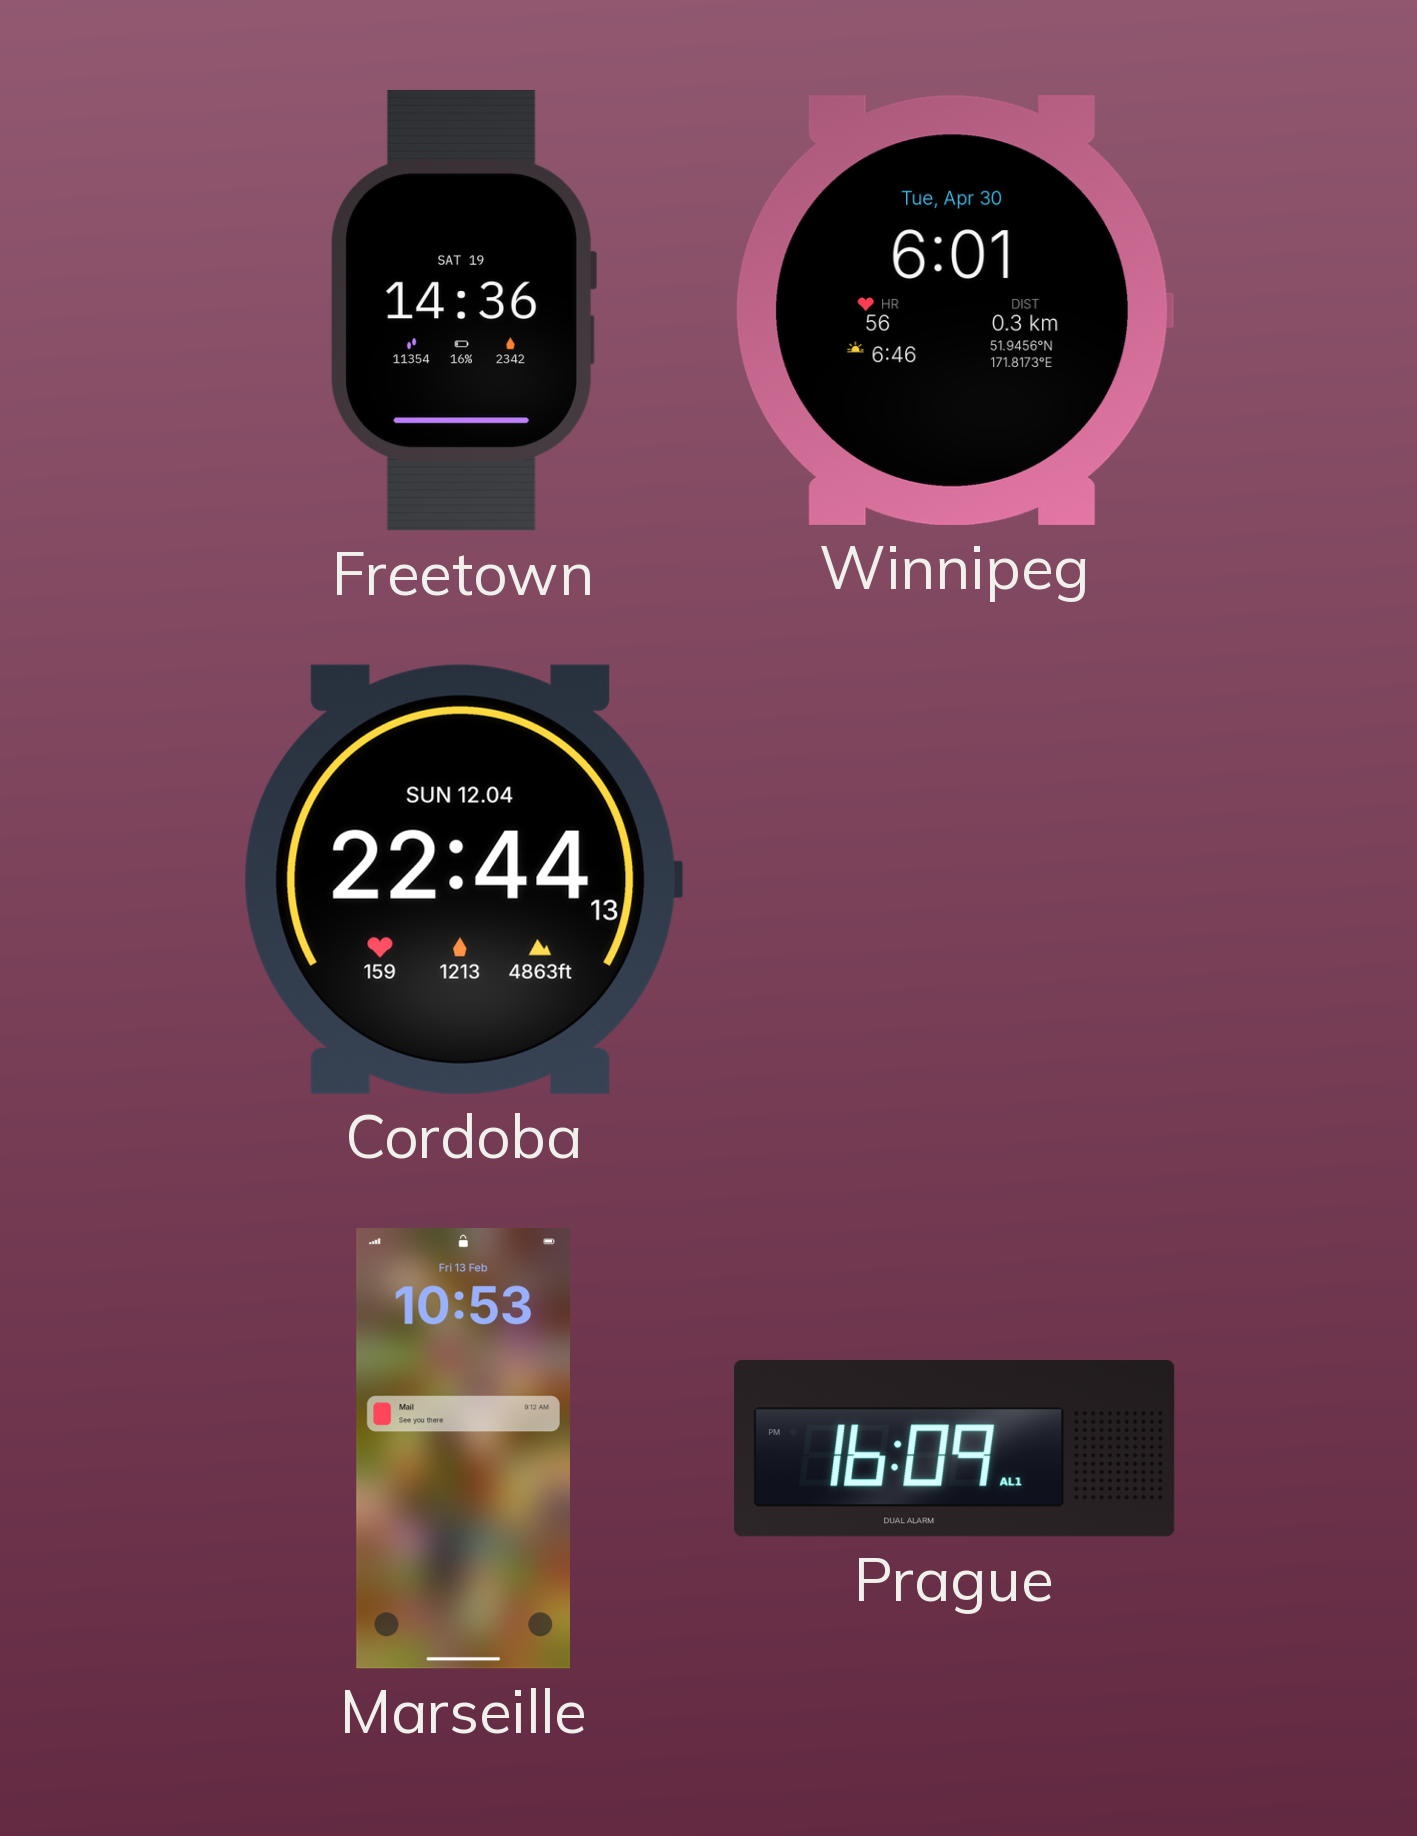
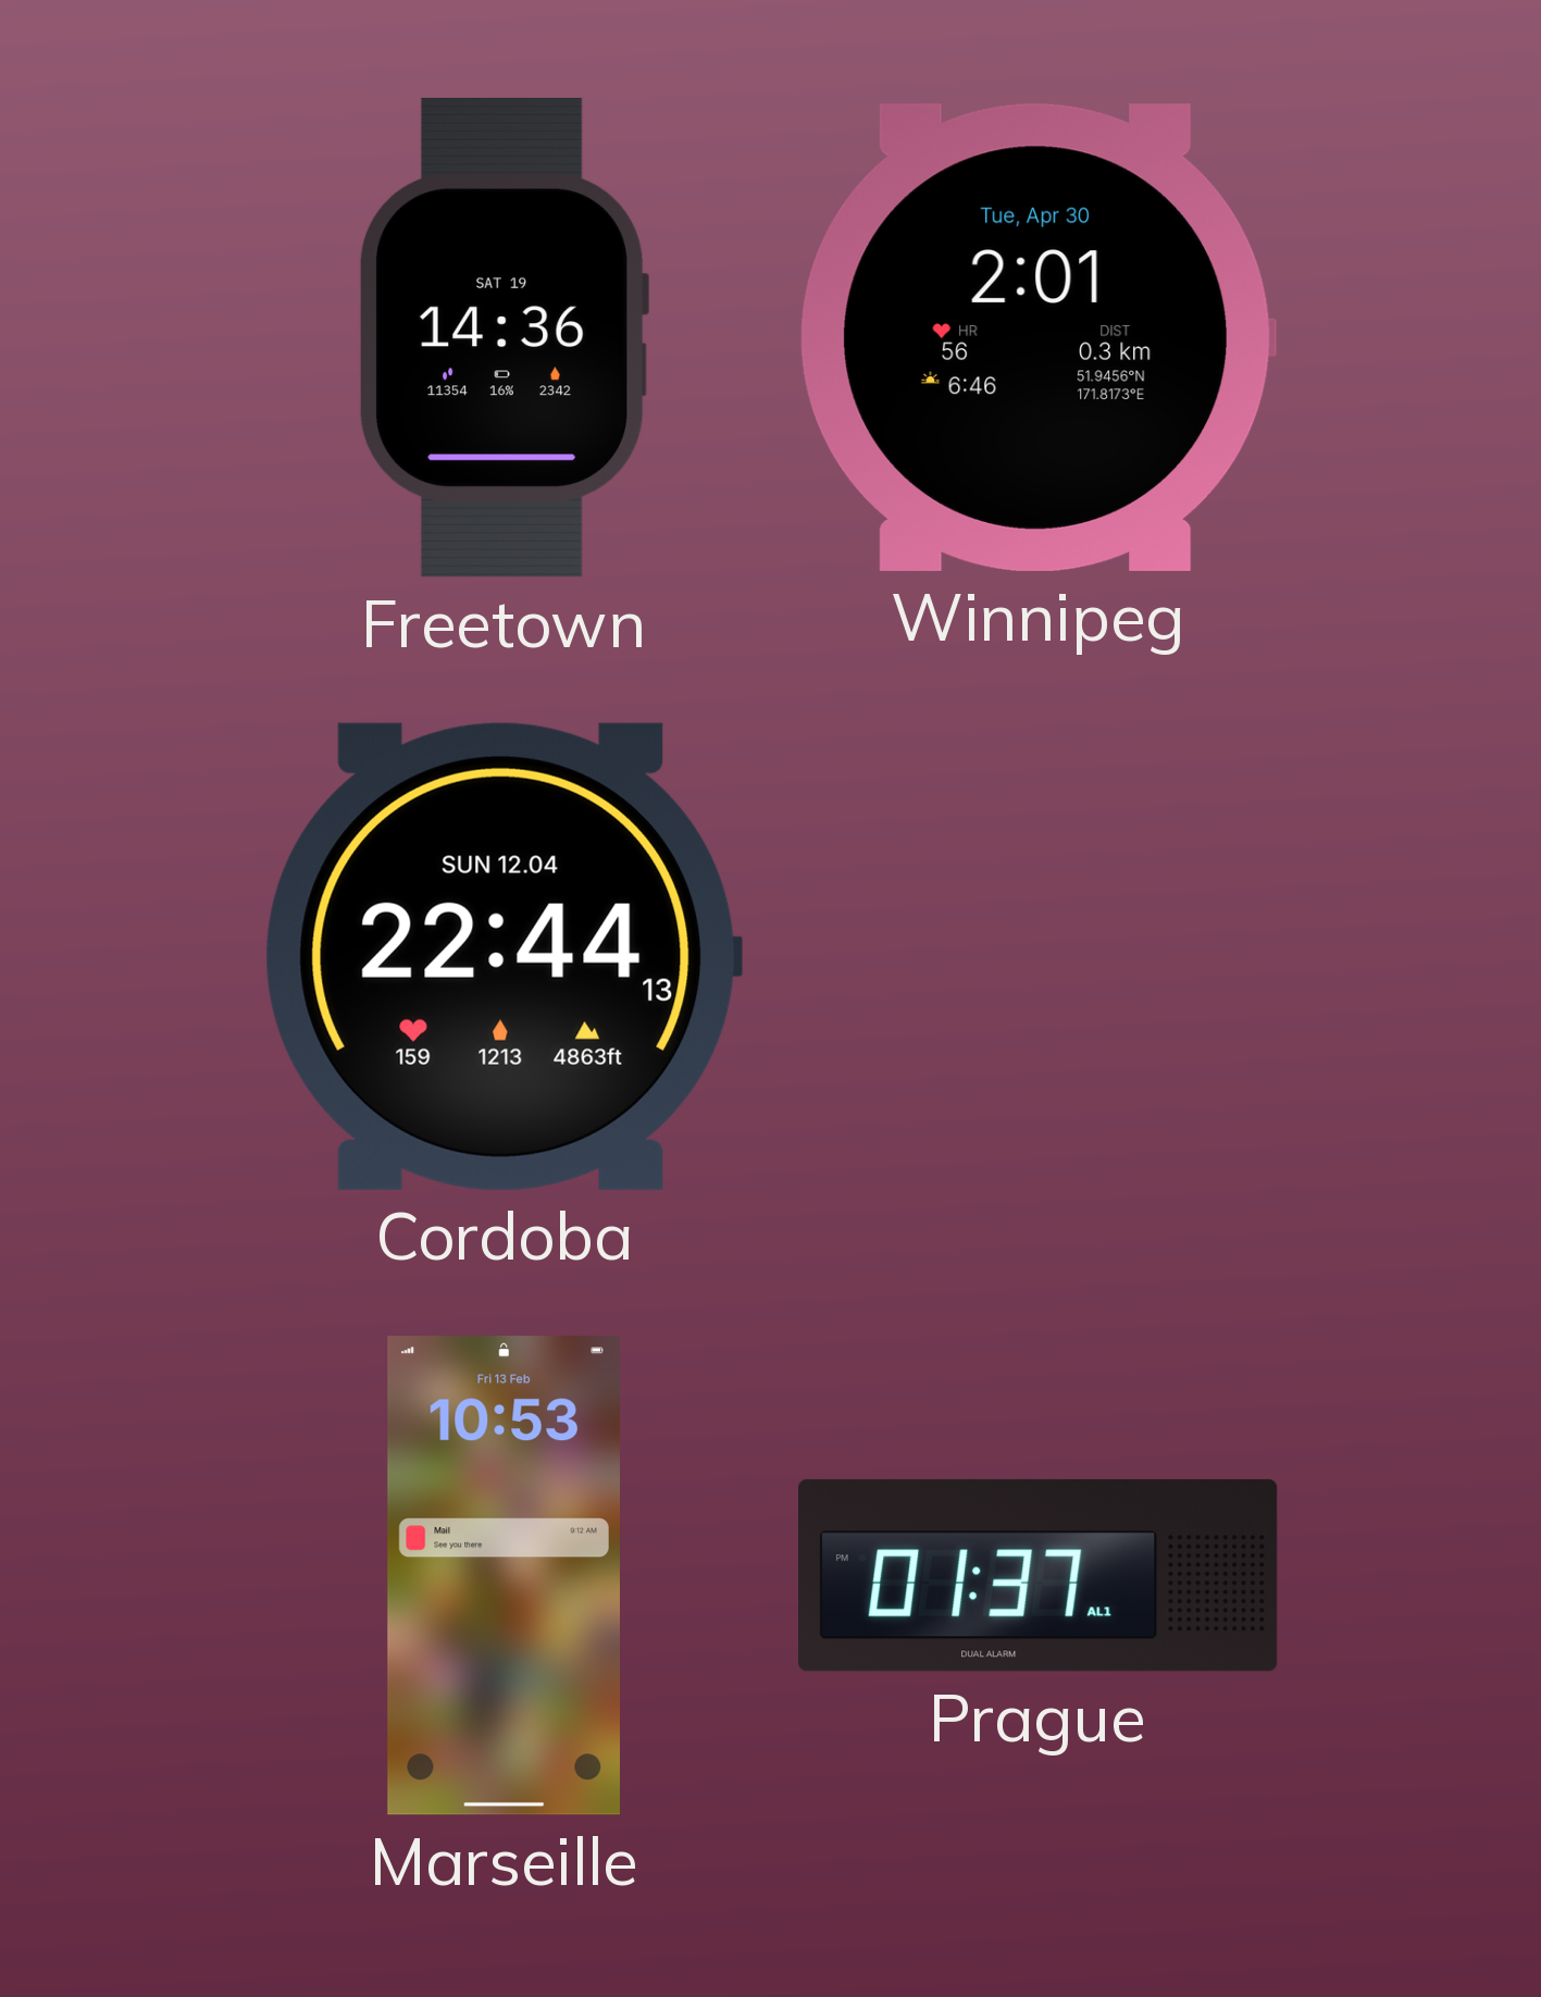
Winnipeg: 6:01 -> 2:01
Prague: 16:09 -> 01:37
